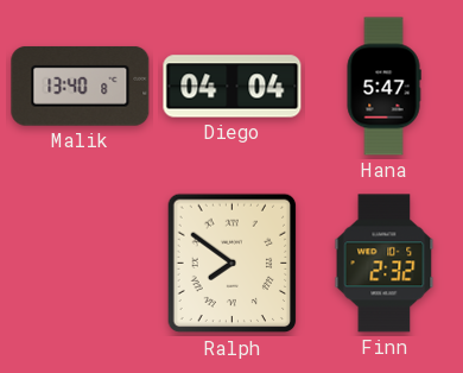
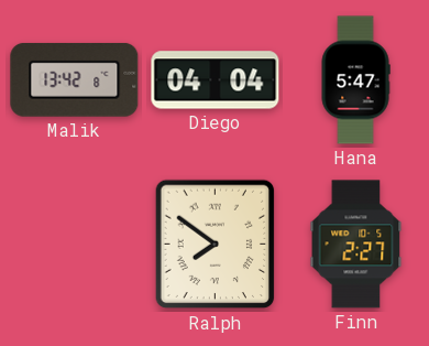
Malik: 13:40 -> 13:42
Finn: 2:32 -> 2:27
